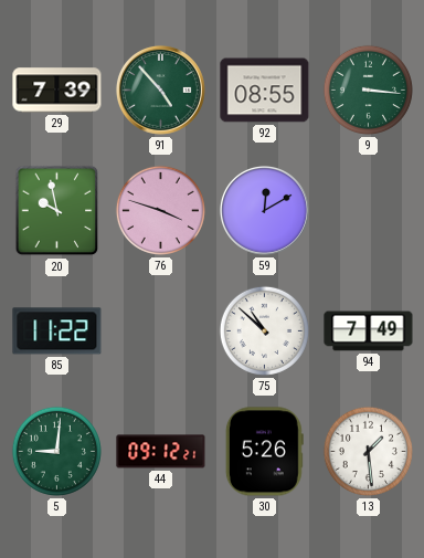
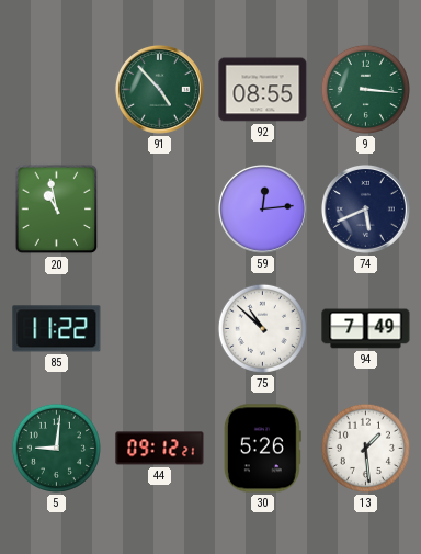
29: 7:39 -> none
20: 9:58 -> 10:58
76: 3:48 -> none
59: 12:10 -> 12:14
74: none -> 5:41
